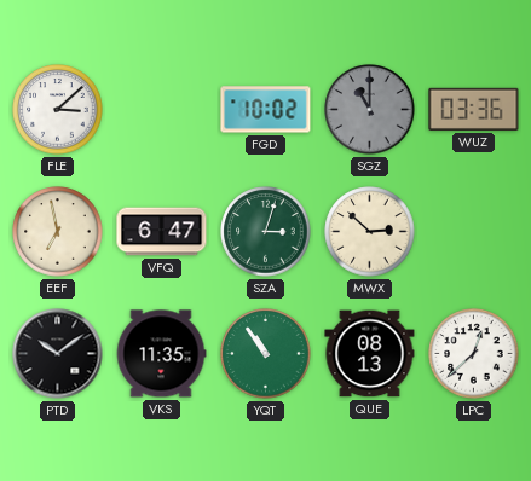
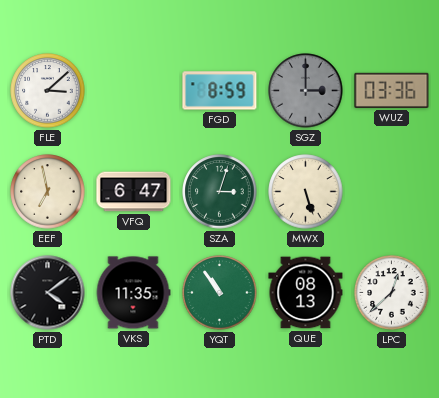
FGD: 10:02 -> 8:59
SGZ: 11:00 -> 3:00
MWX: 2:52 -> 5:27
PTD: 10:09 -> 4:09
